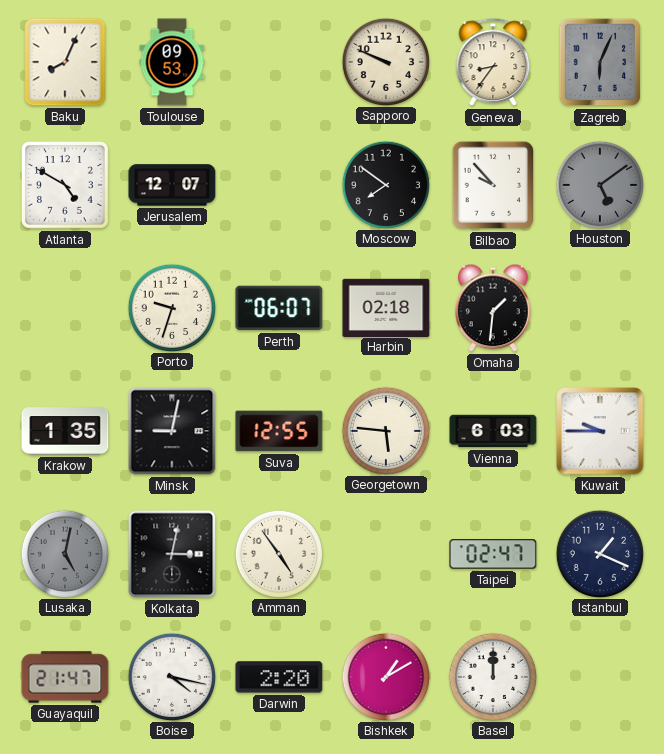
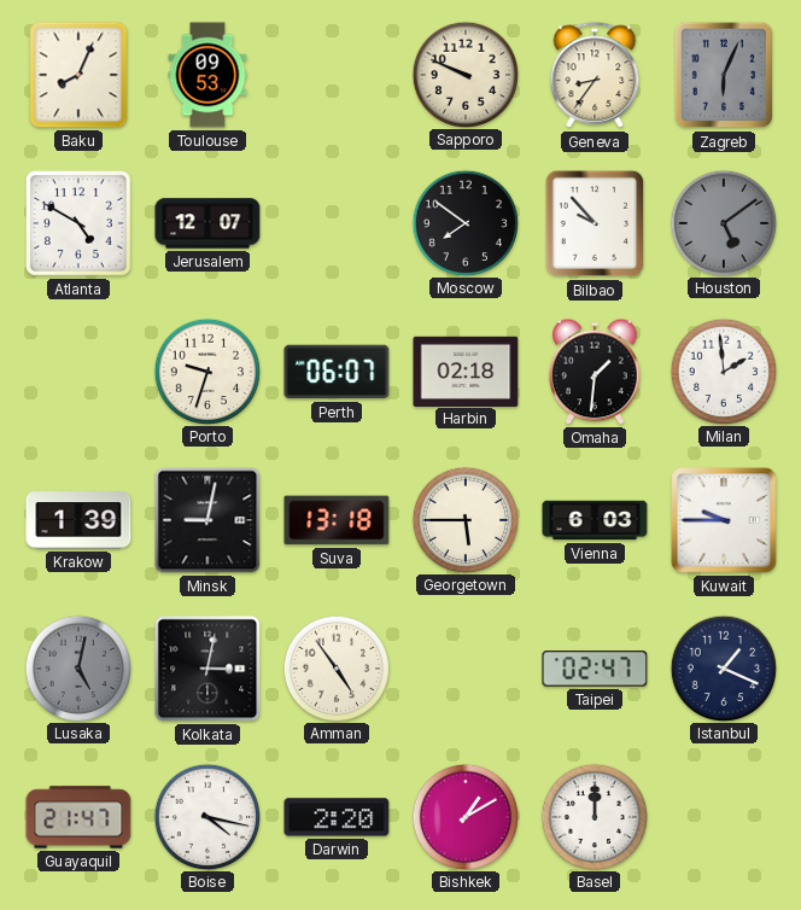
Milan: none -> 1:59
Krakow: 1:35 -> 1:39
Suva: 12:55 -> 13:18
Georgetown: 5:46 -> 5:45
